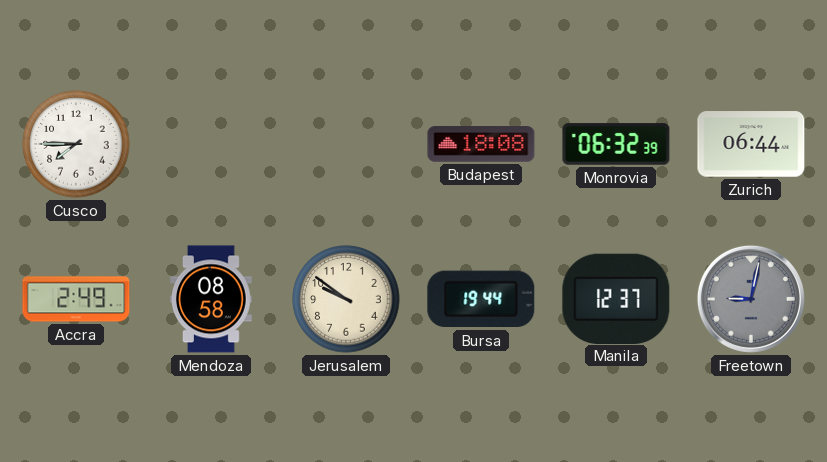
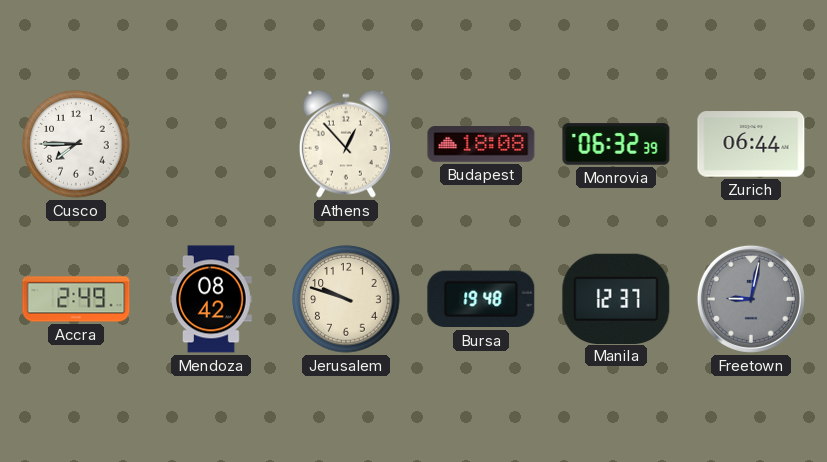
Athens: none -> 12:53
Mendoza: 08:58 -> 08:42
Jerusalem: 9:51 -> 9:48
Bursa: 19:44 -> 19:48
